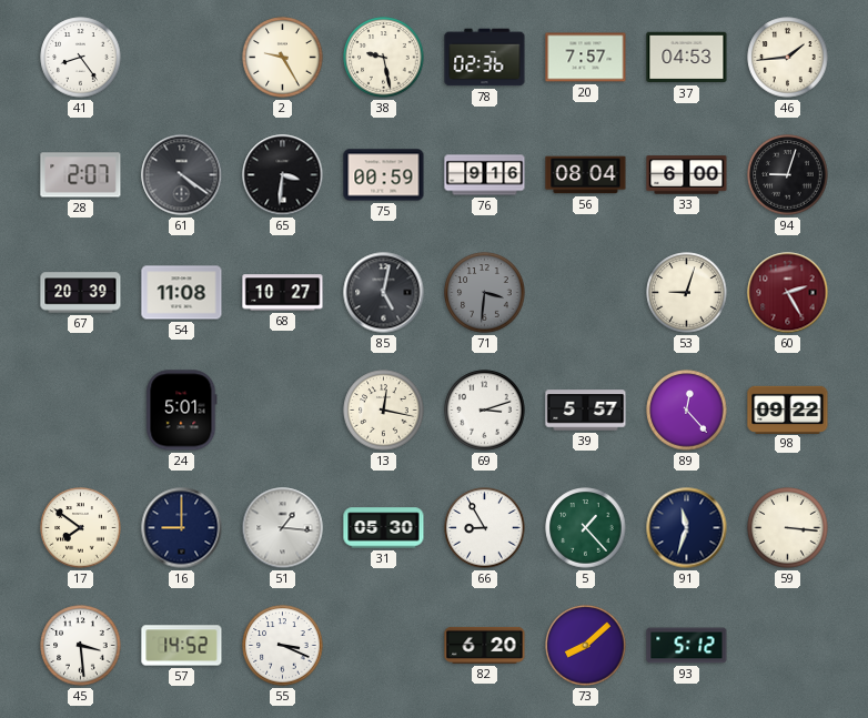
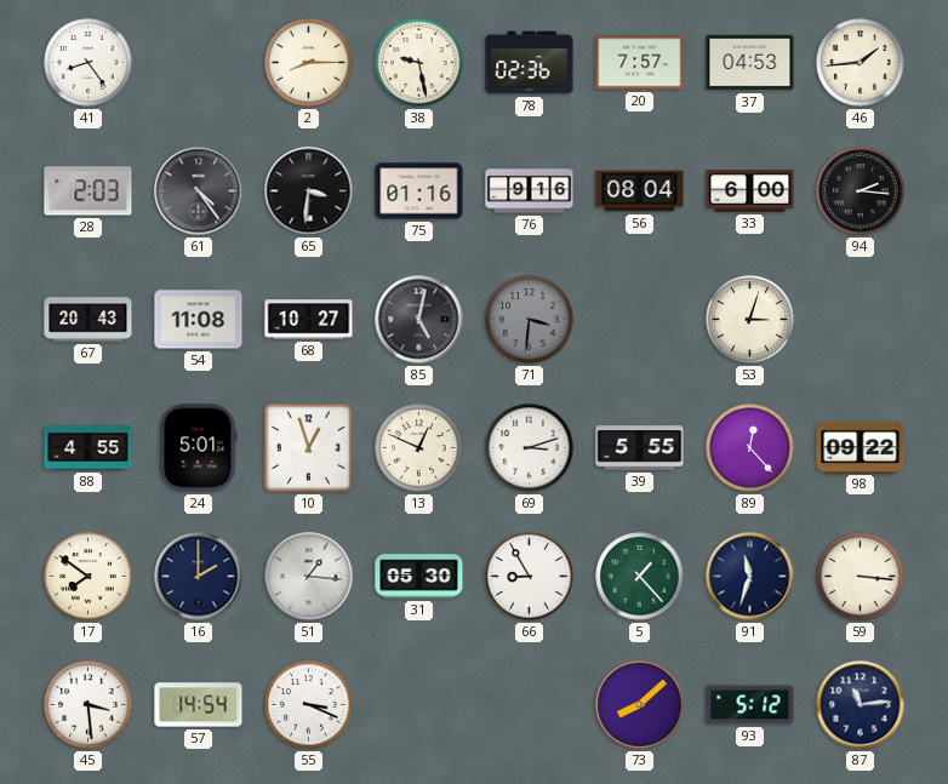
2: 9:25 -> 8:15
28: 2:07 -> 2:03
61: 4:21 -> 4:24
75: 00:59 -> 01:16
94: 9:03 -> 2:16
67: 20:39 -> 20:43
53: 9:03 -> 3:03
60: 2:25 -> none
88: none -> 4:55
10: none -> 12:57
13: 12:17 -> 12:49
39: 5:57 -> 5:55
16: 9:00 -> 2:00
57: 14:52 -> 14:54
82: 6:20 -> none
87: none -> 11:14
